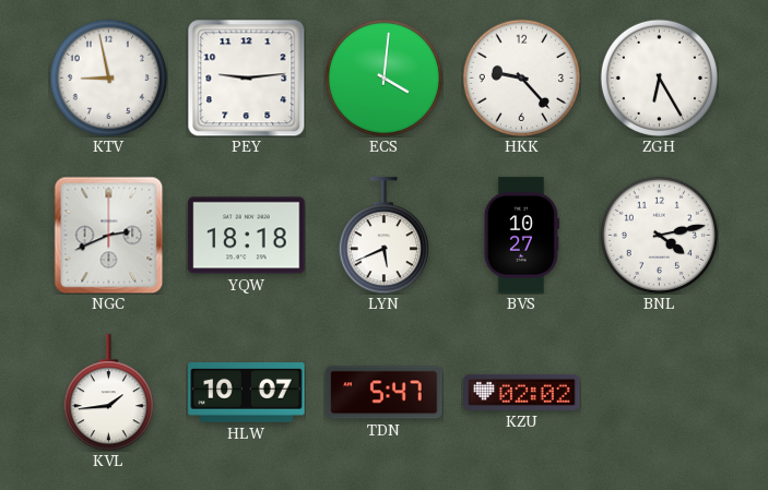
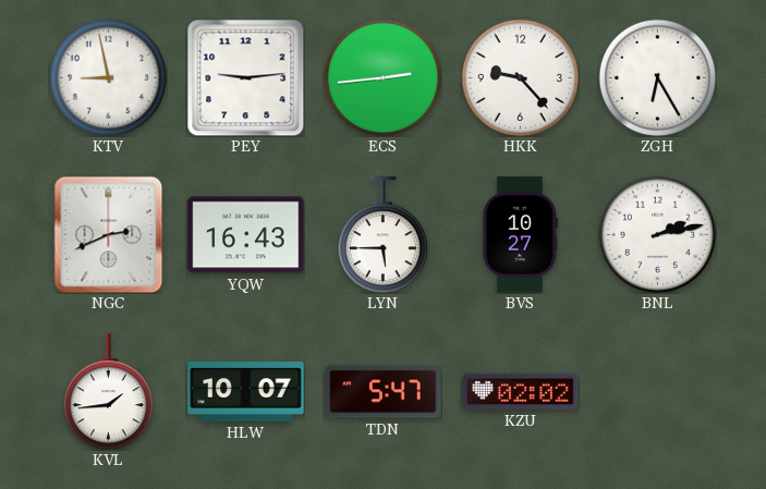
ECS: 4:01 -> 2:44
YQW: 18:18 -> 16:43
LYN: 5:41 -> 5:45
BNL: 4:13 -> 2:13
